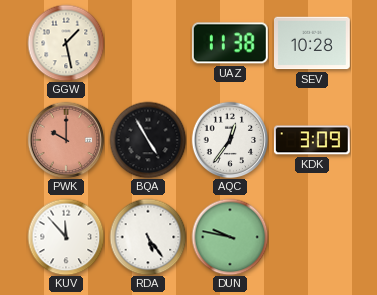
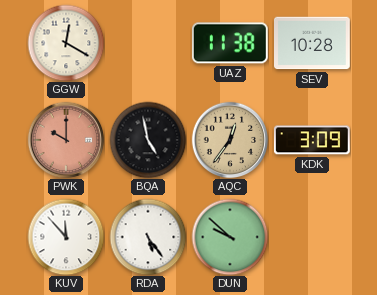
GGW: 1:28 -> 12:20
BQA: 4:55 -> 4:58
AQC dial: white -> champagne
DUN: 9:47 -> 9:52
